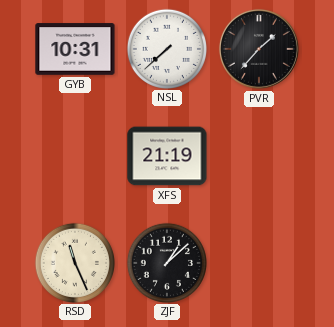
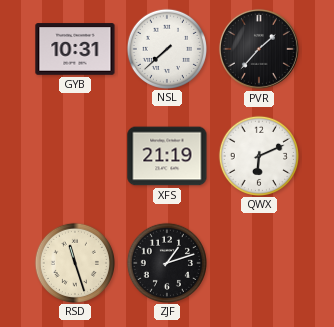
QWX: none -> 6:11
RSD: 11:26 -> 11:27
ZJF: 1:08 -> 1:12
